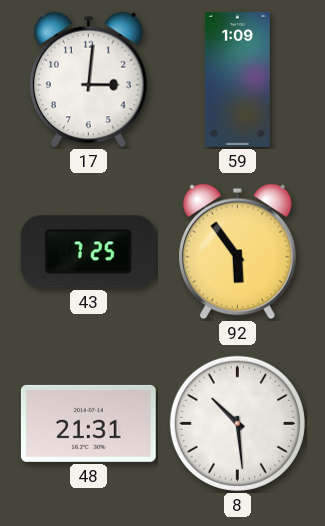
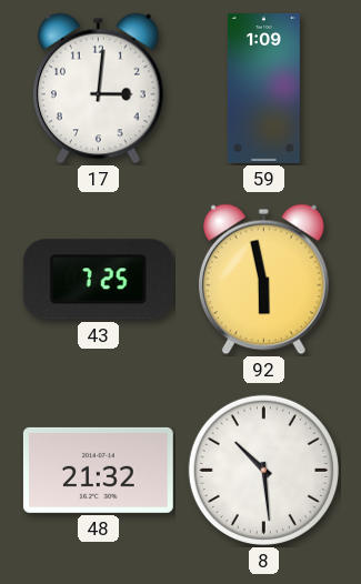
92: 5:54 -> 5:58
48: 21:31 -> 21:32
